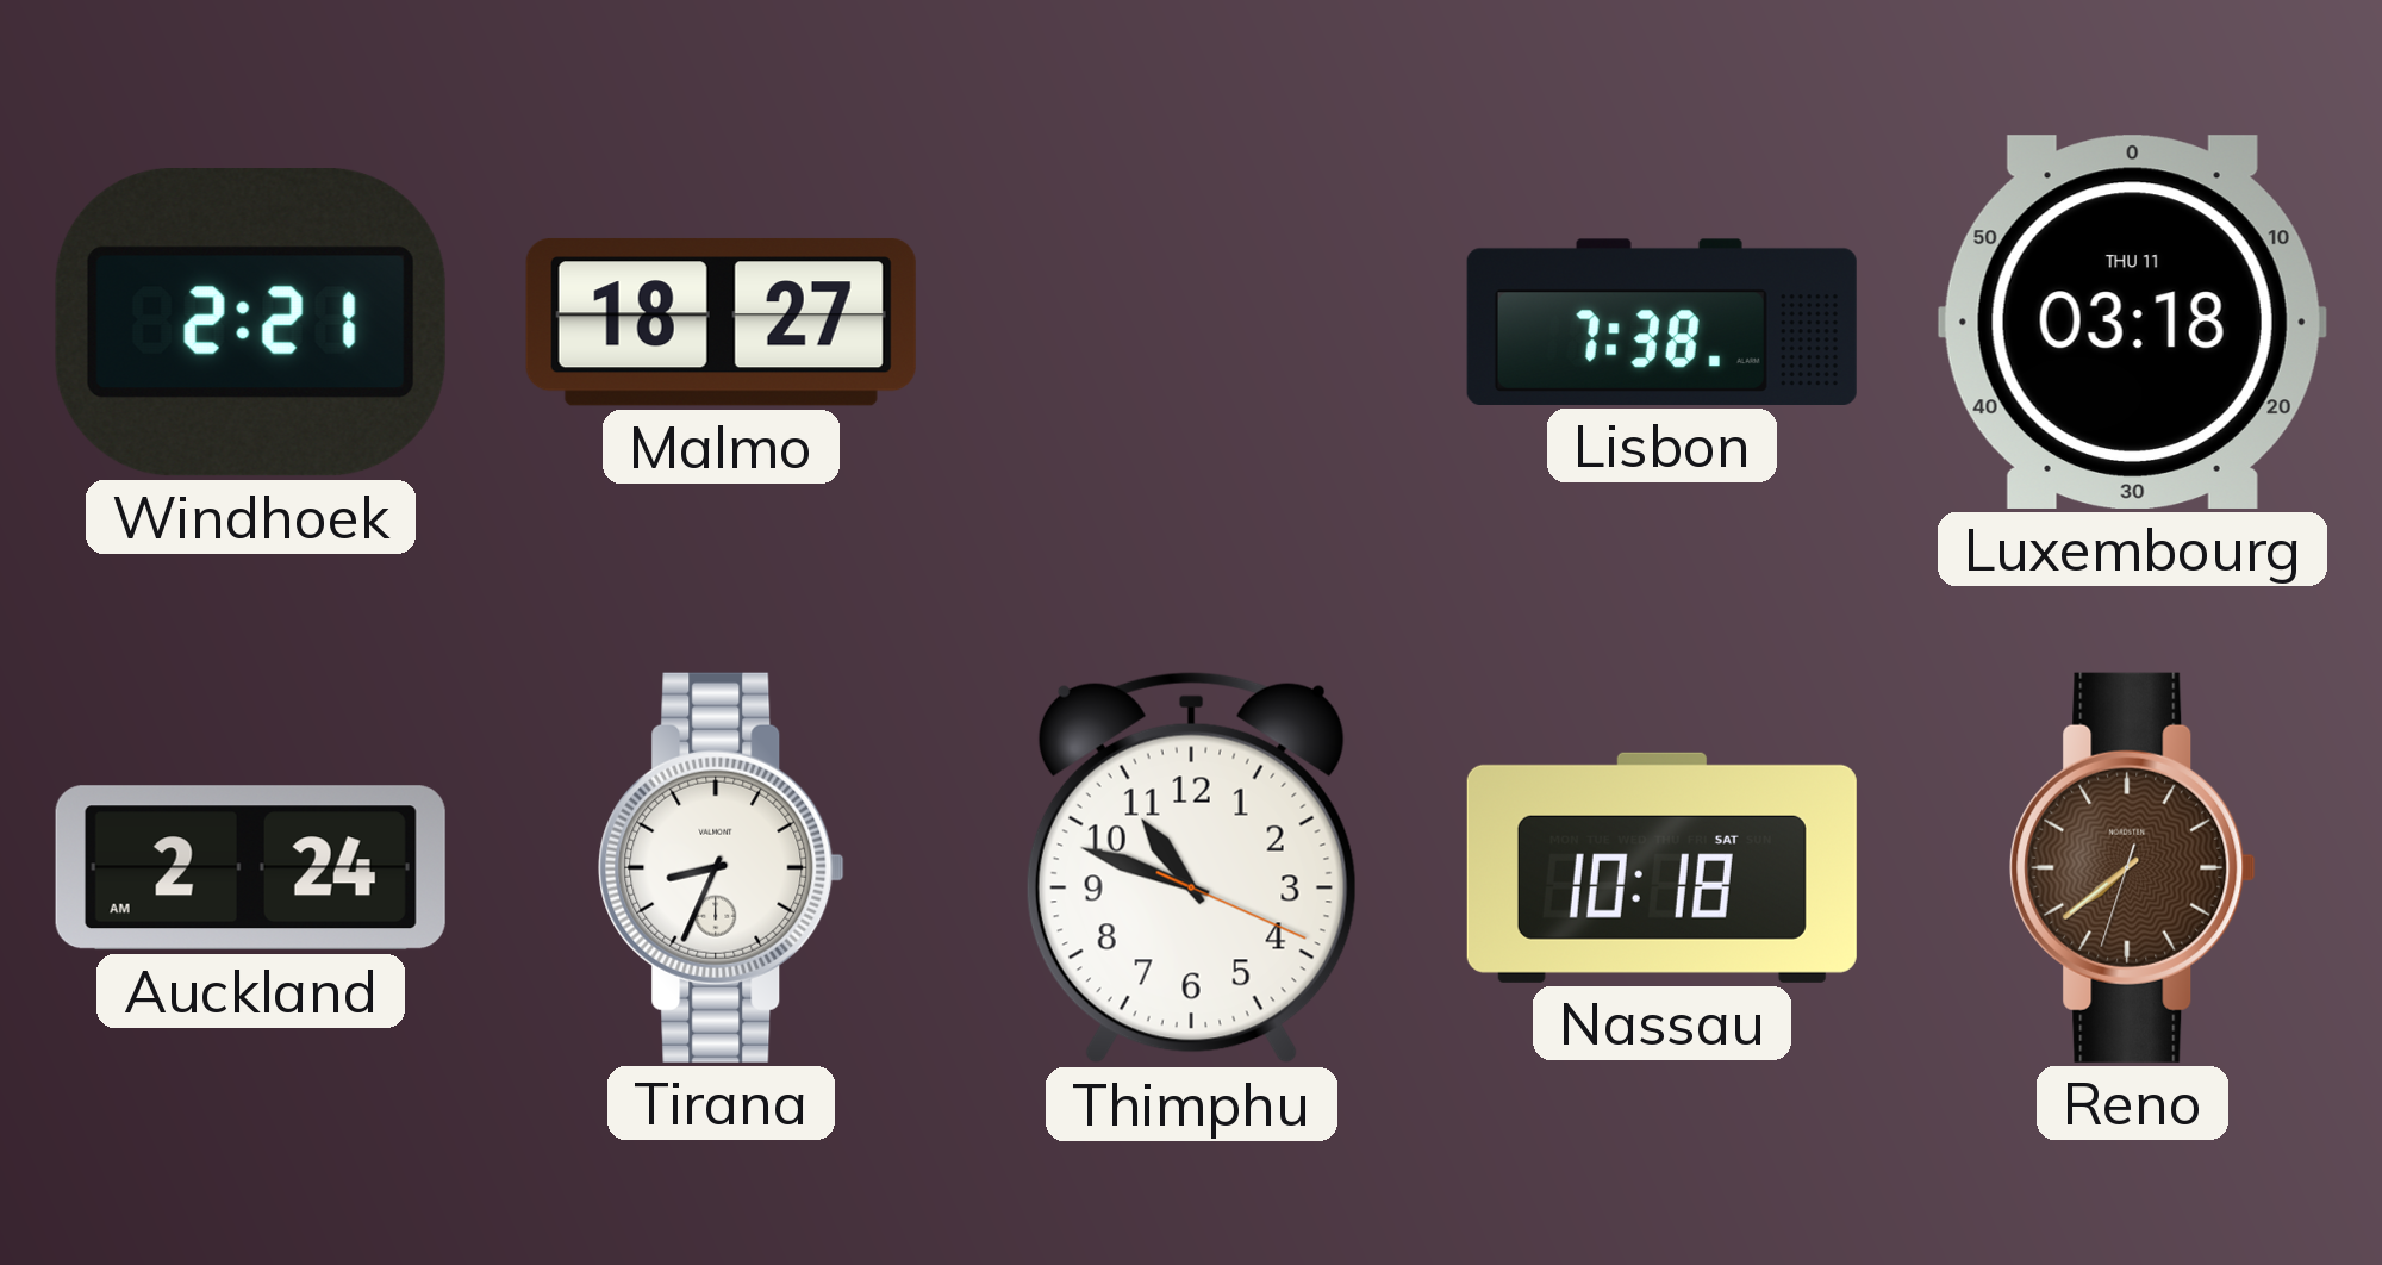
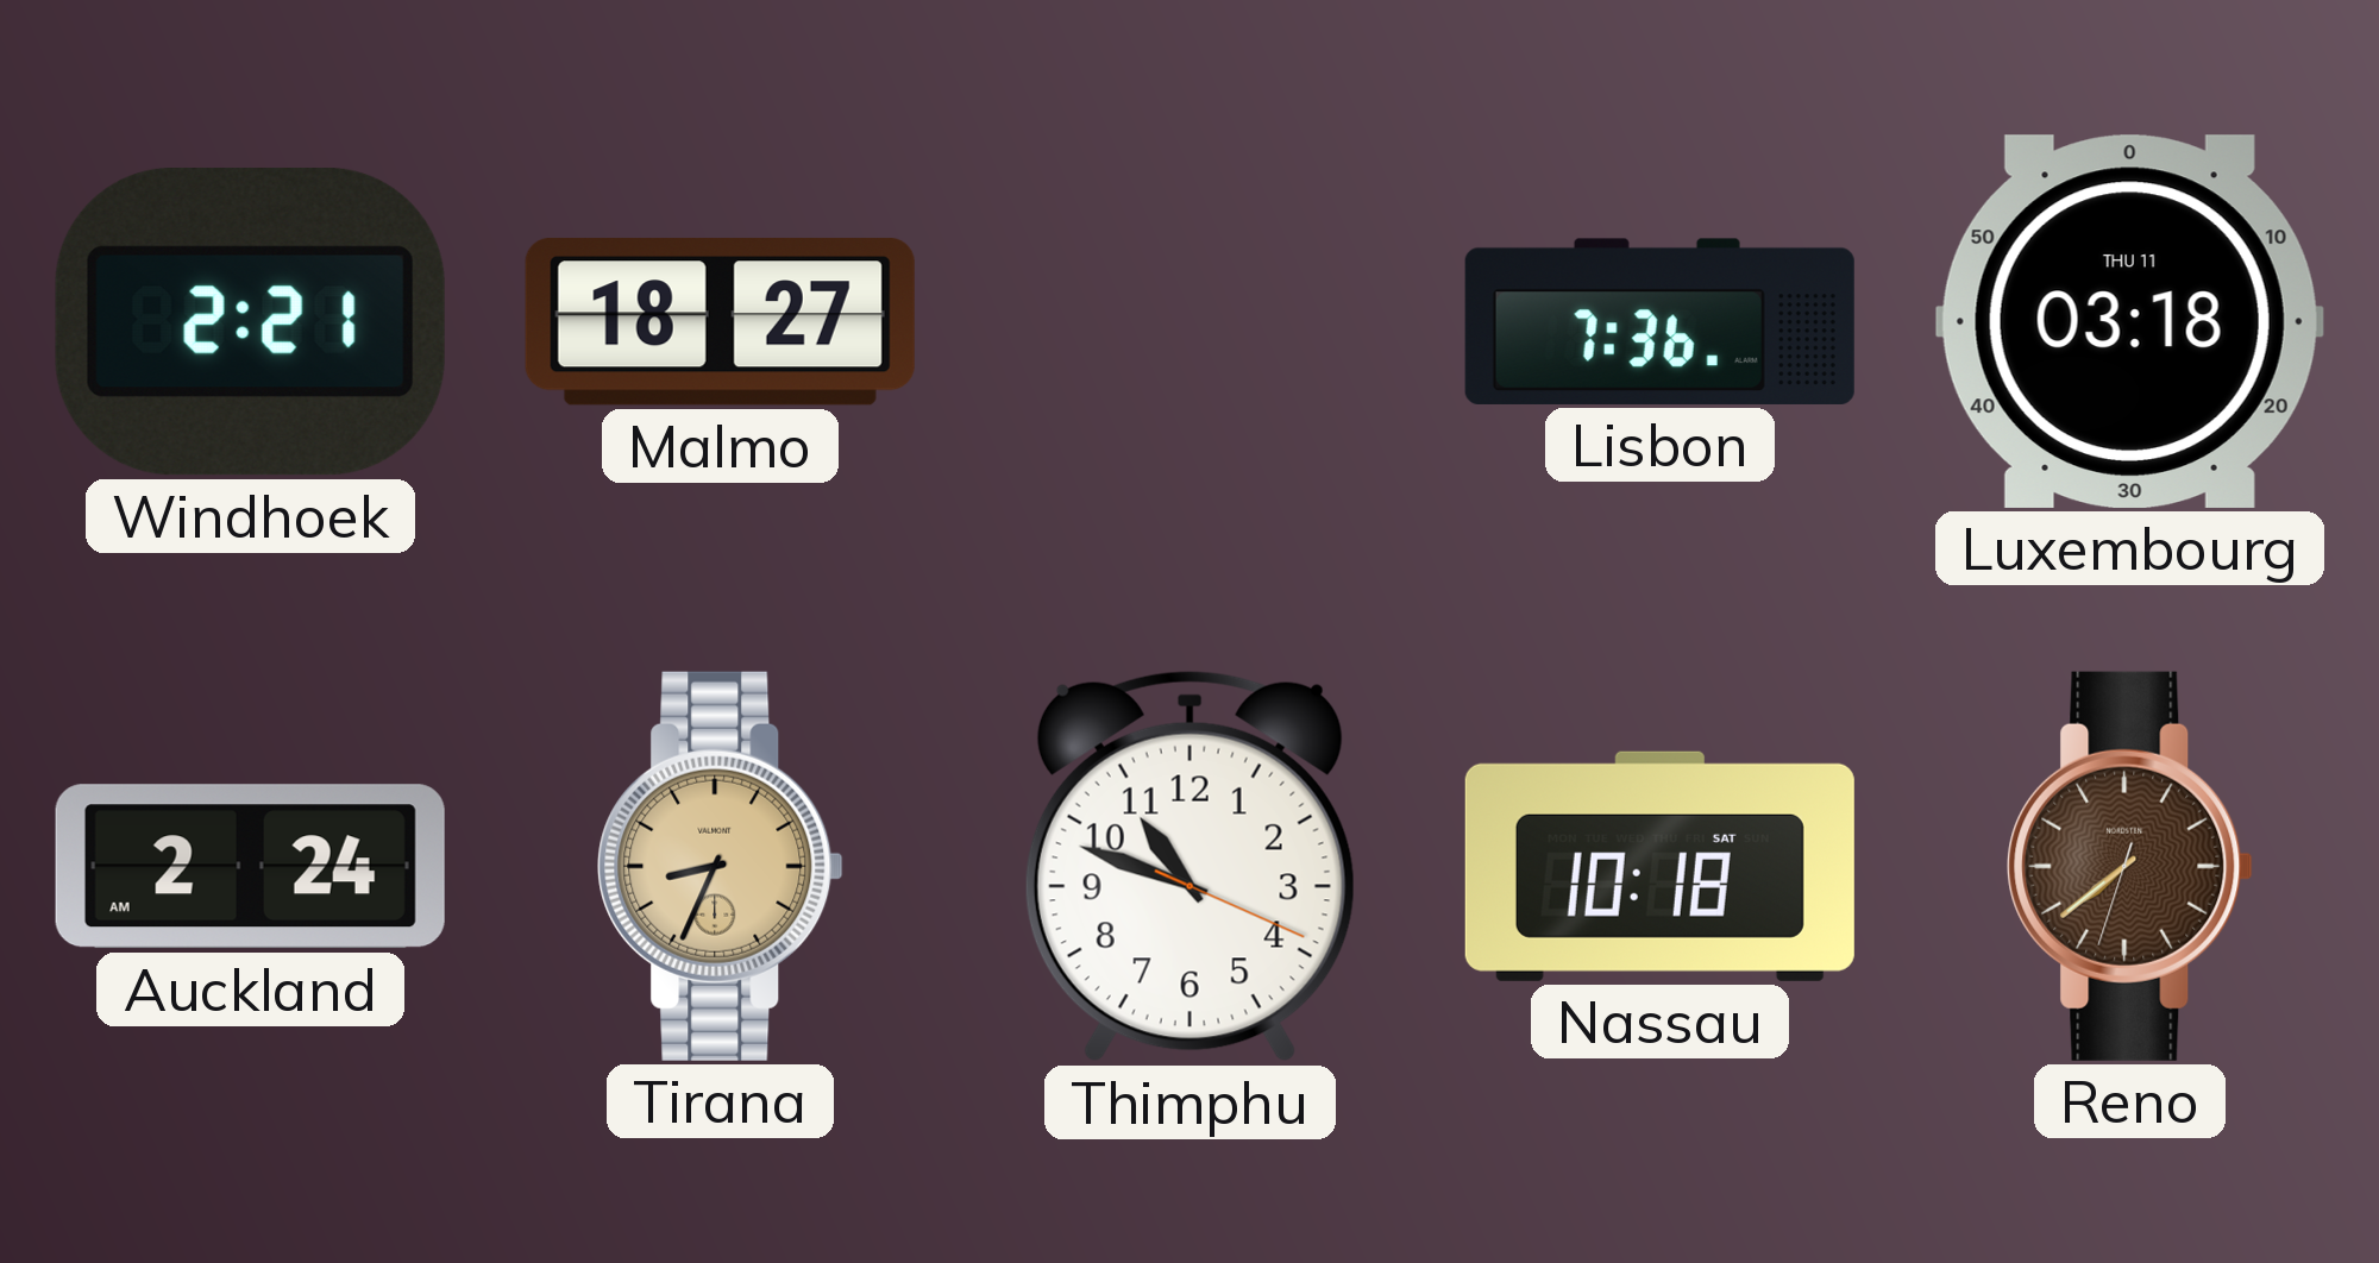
Lisbon: 7:38 -> 7:36
Tirana dial: white -> champagne
